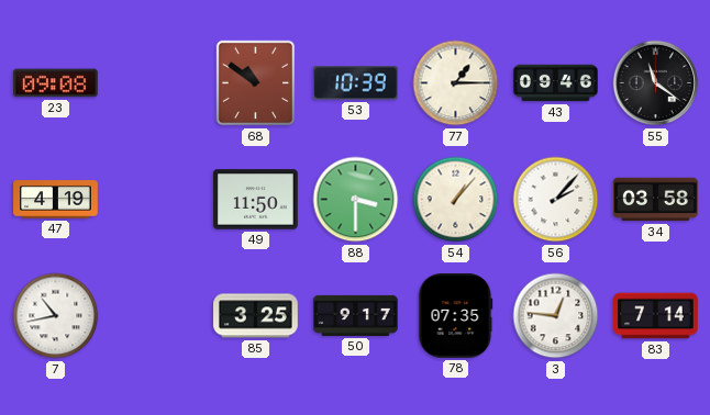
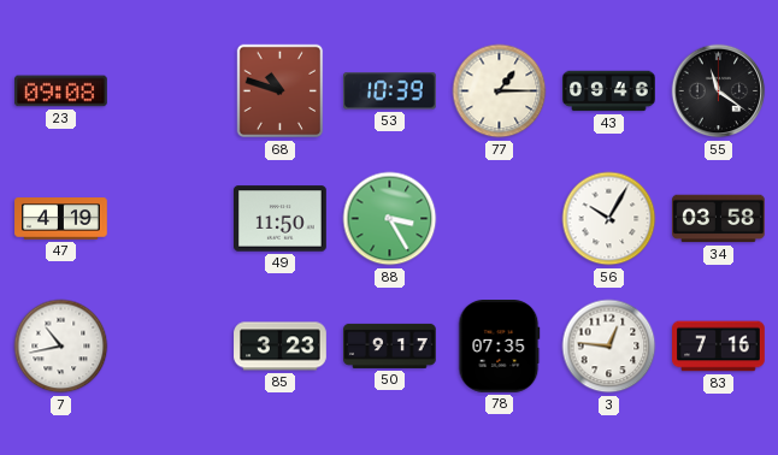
68: 10:51 -> 10:48
88: 3:30 -> 3:25
54: 1:07 -> none
56: 2:07 -> 10:05
85: 3:25 -> 3:23
83: 7:14 -> 7:16
